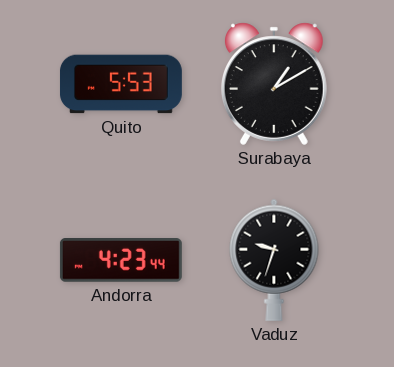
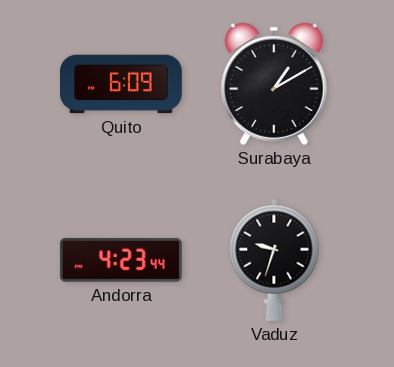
Quito: 5:53 -> 6:09
